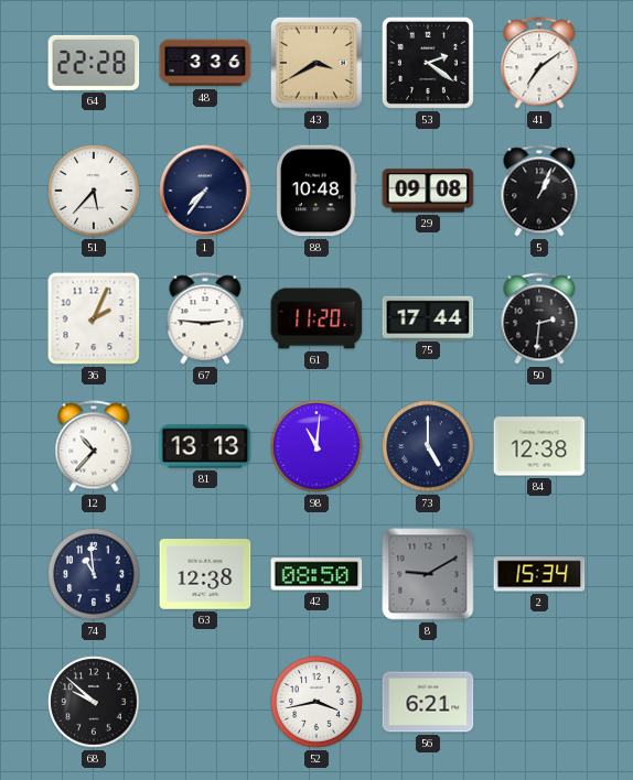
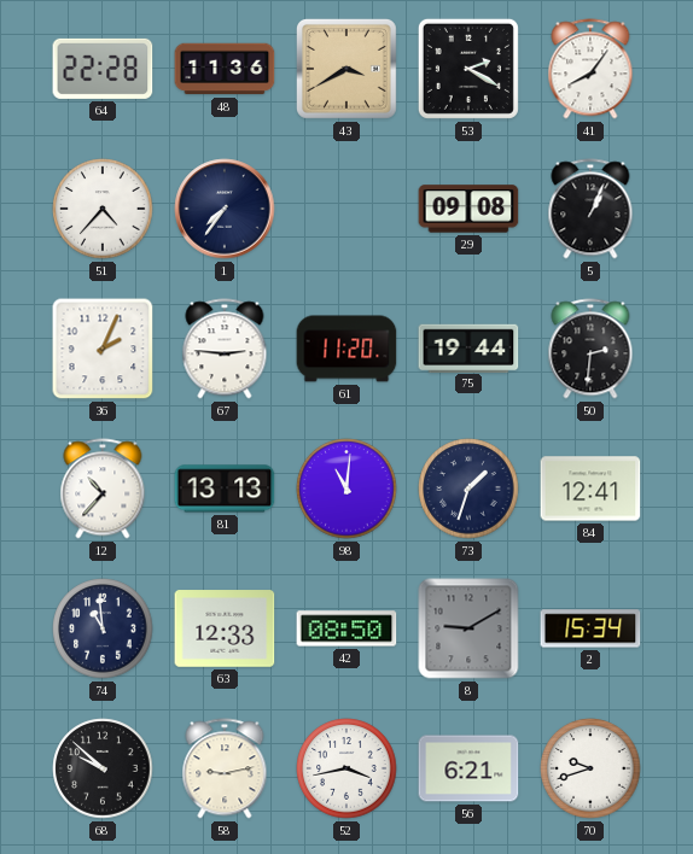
48: 3:36 -> 11:36
53: 2:21 -> 2:20
41: 7:09 -> 8:06
51: 5:37 -> 4:37
88: 10:48 -> none
75: 17:44 -> 19:44
73: 5:00 -> 1:33
84: 12:38 -> 12:41
63: 12:38 -> 12:33
58: none -> 9:13
70: none -> 9:42
